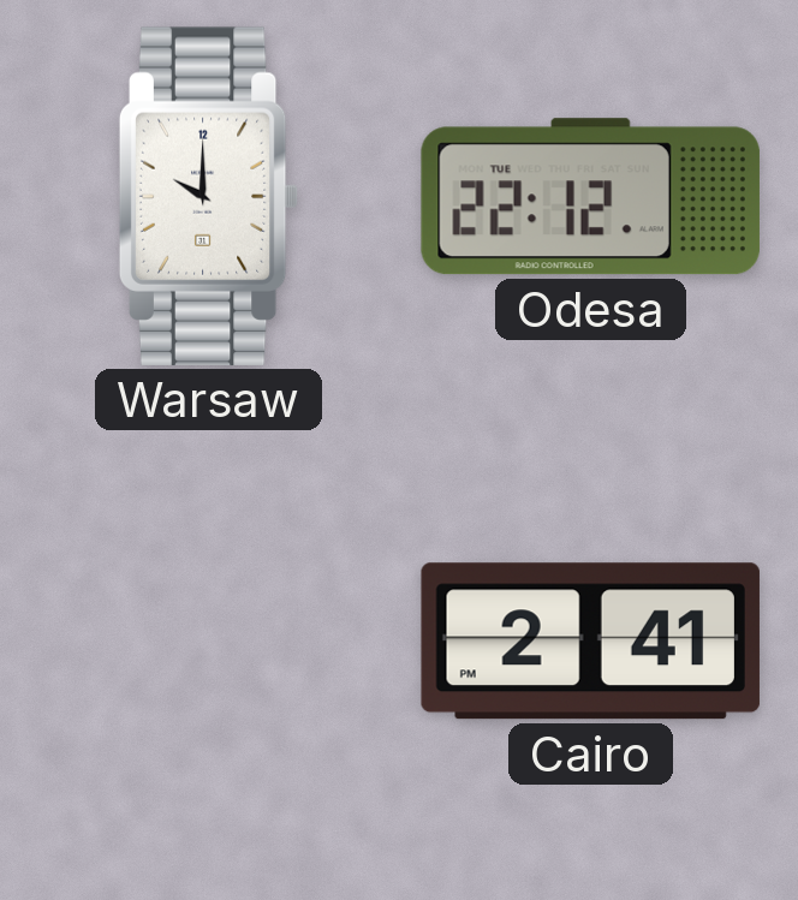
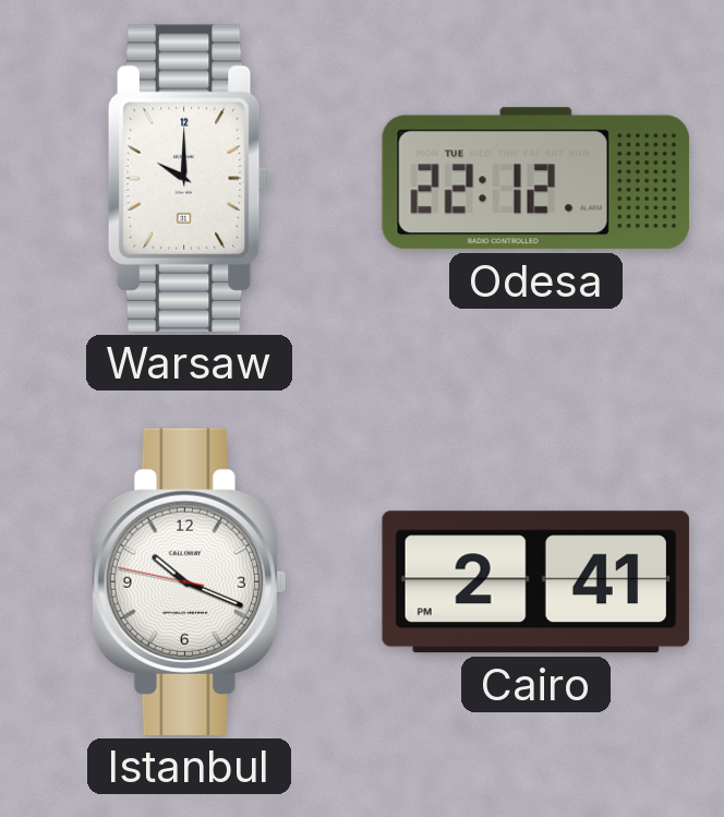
Istanbul: none -> 10:18
